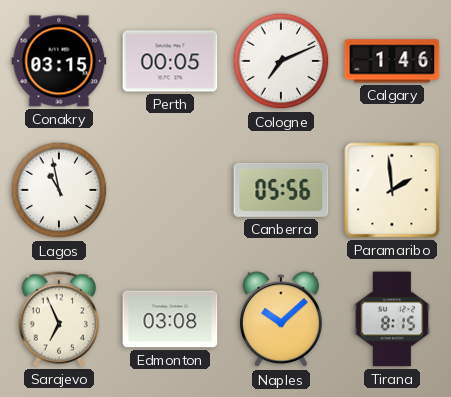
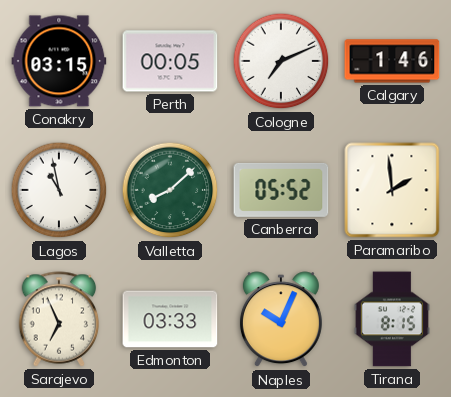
Valletta: none -> 8:08
Canberra: 05:56 -> 05:52
Edmonton: 03:08 -> 03:33
Naples: 10:08 -> 10:04
